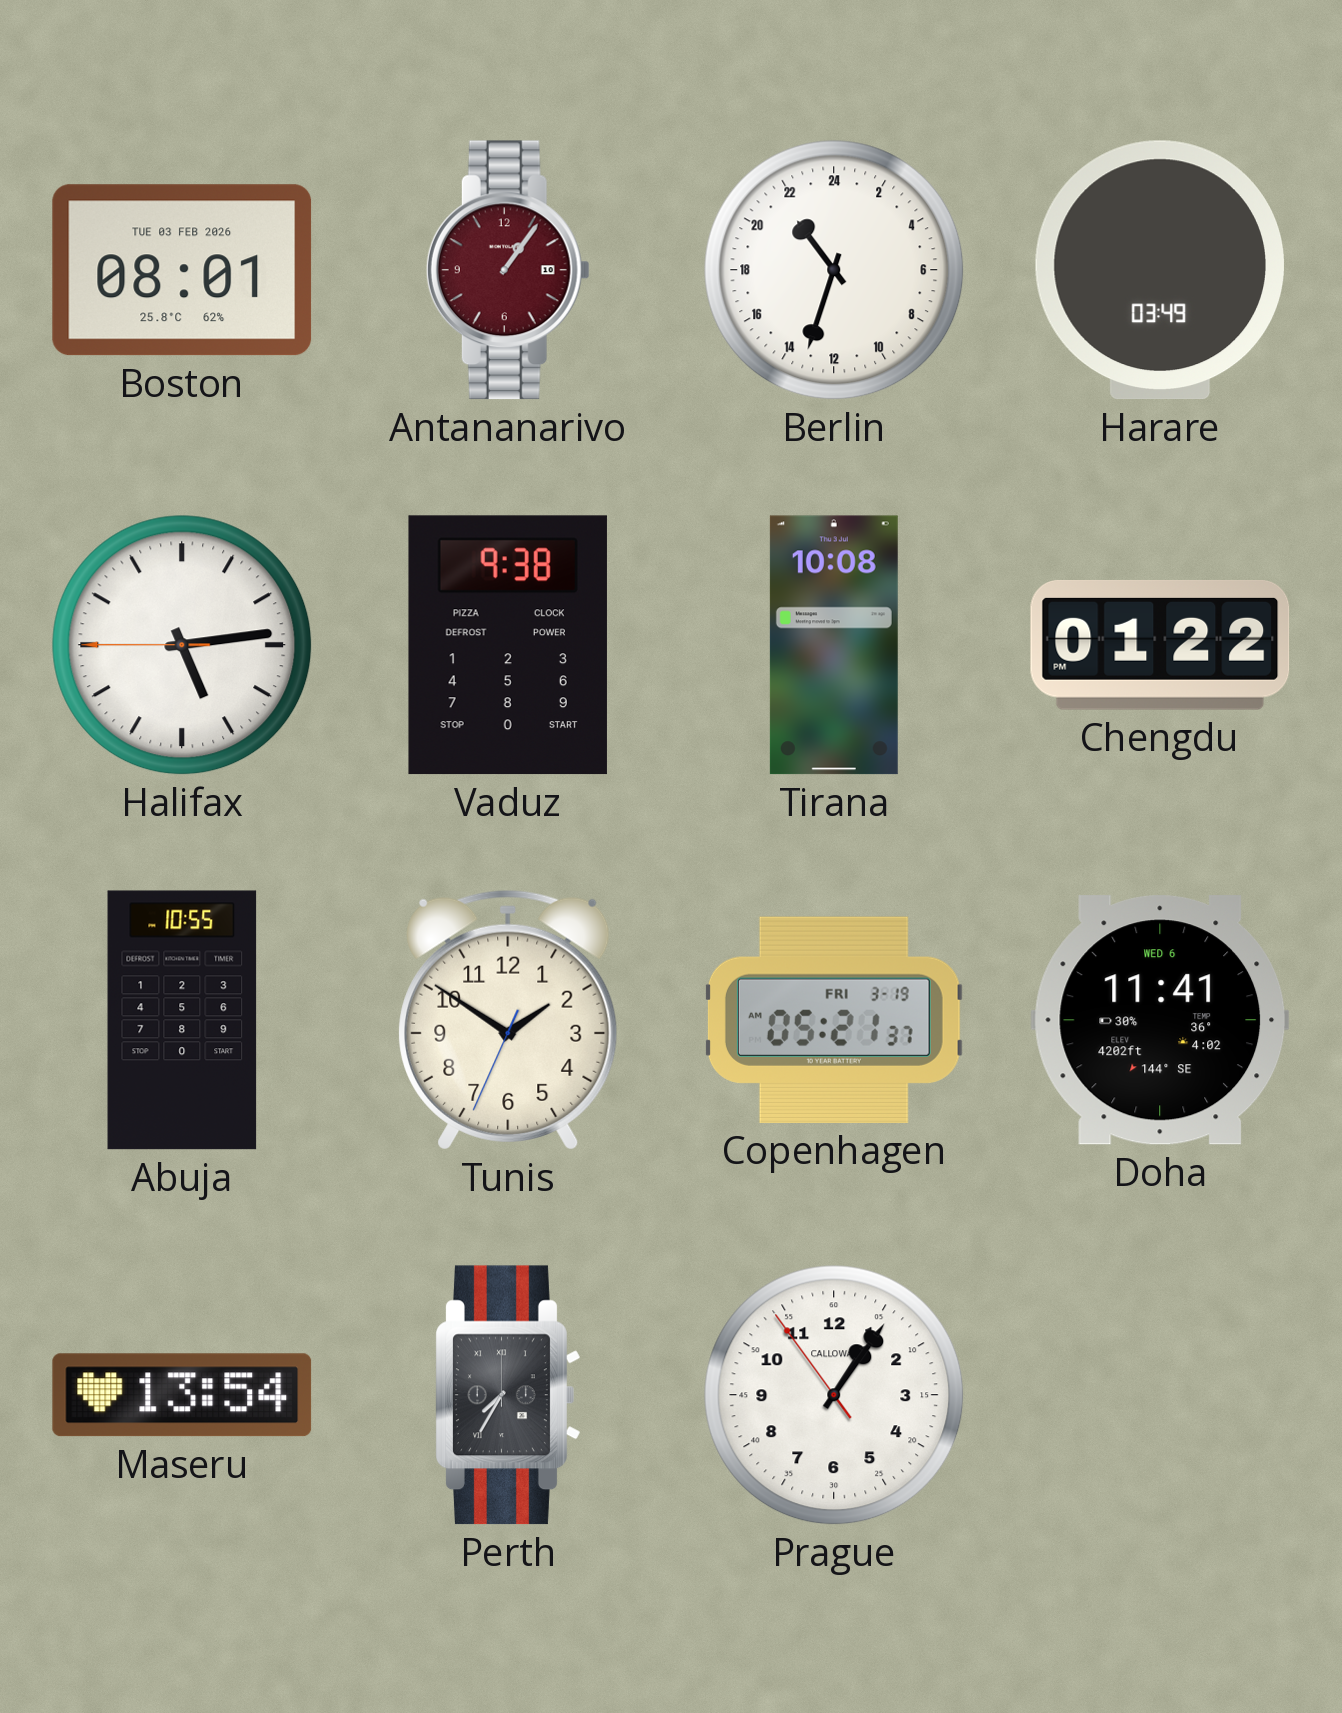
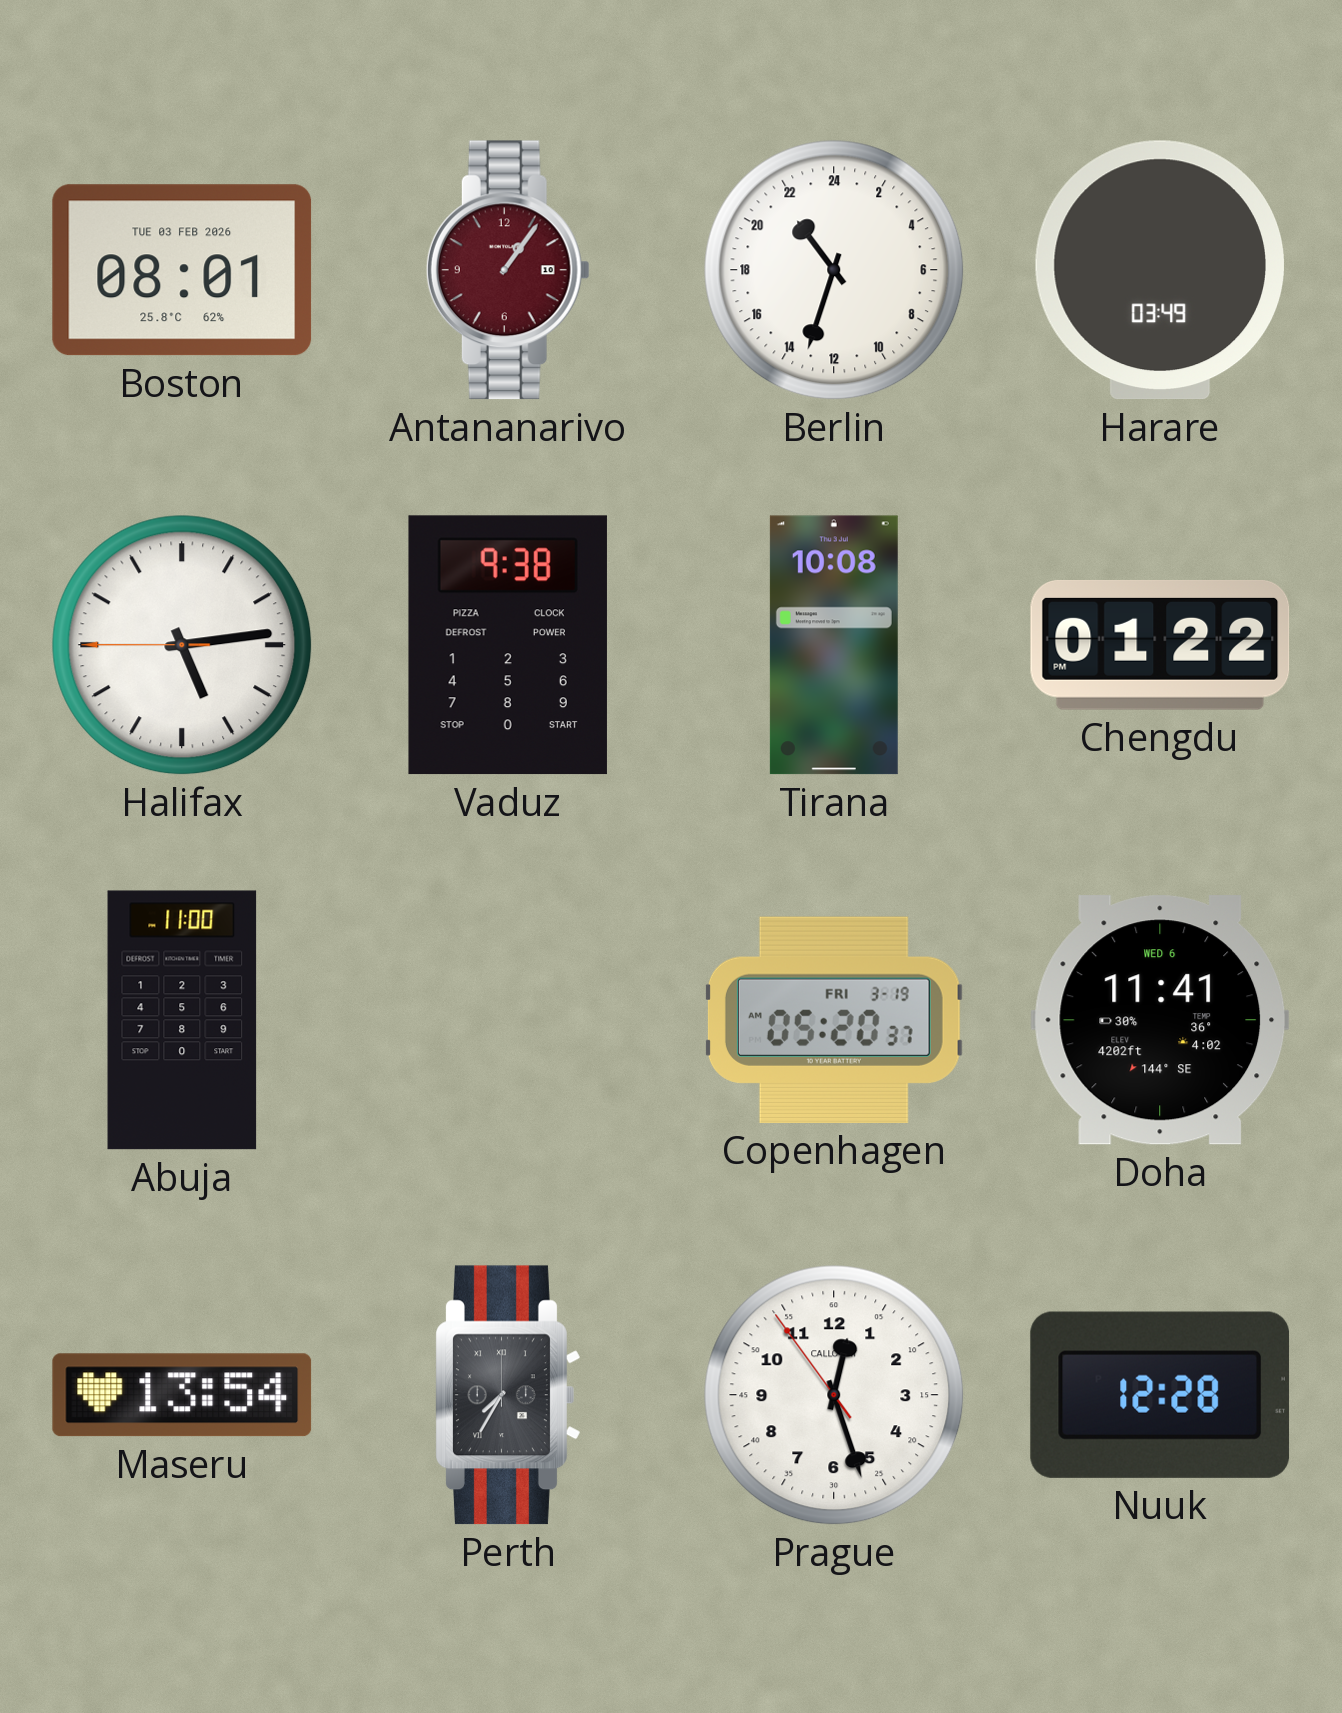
Abuja: 10:55 -> 11:00
Tunis: 1:50 -> none
Copenhagen: 05:21 -> 05:20
Prague: 1:05 -> 12:26
Nuuk: none -> 12:28
